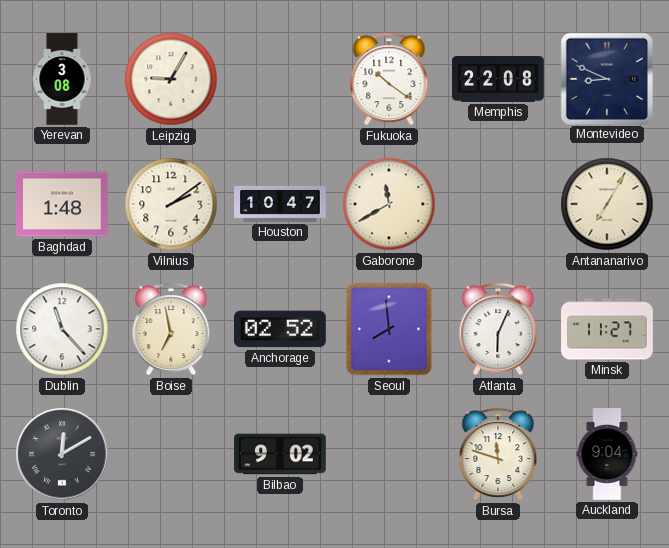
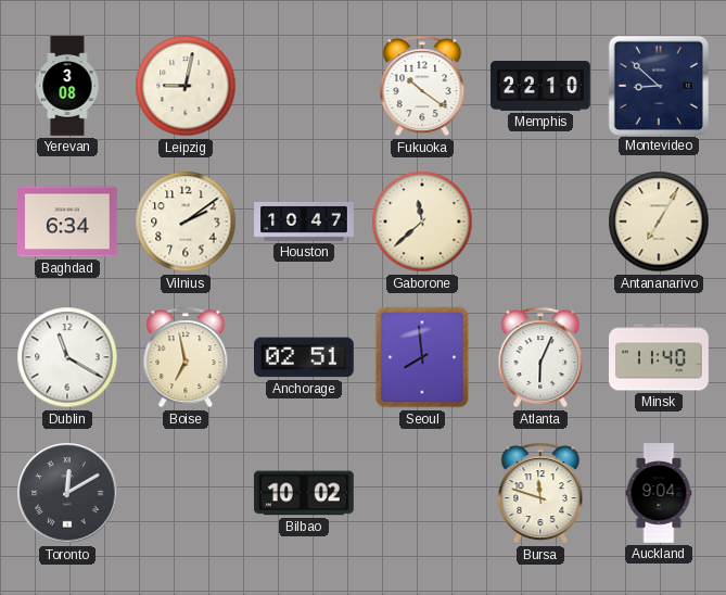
Leipzig: 9:05 -> 9:02
Memphis: 22:08 -> 22:10
Montevideo: 8:49 -> 8:52
Baghdad: 1:48 -> 6:34
Gaborone: 11:40 -> 11:38
Dublin: 11:23 -> 11:20
Anchorage: 02:52 -> 02:51
Minsk: 11:27 -> 11:40
Bilbao: 9:02 -> 10:02
